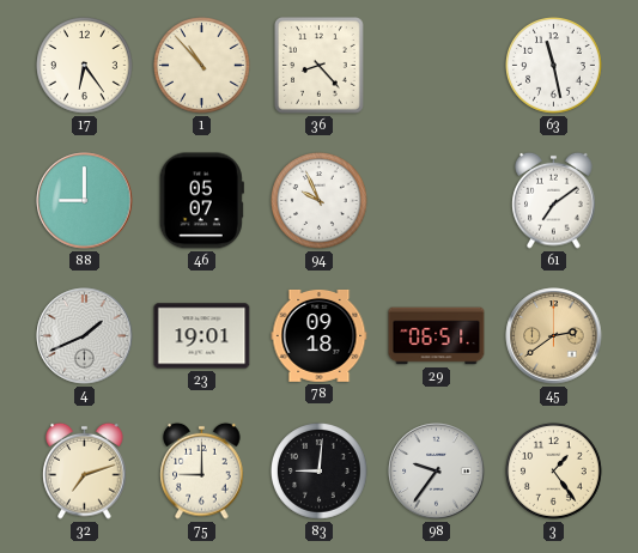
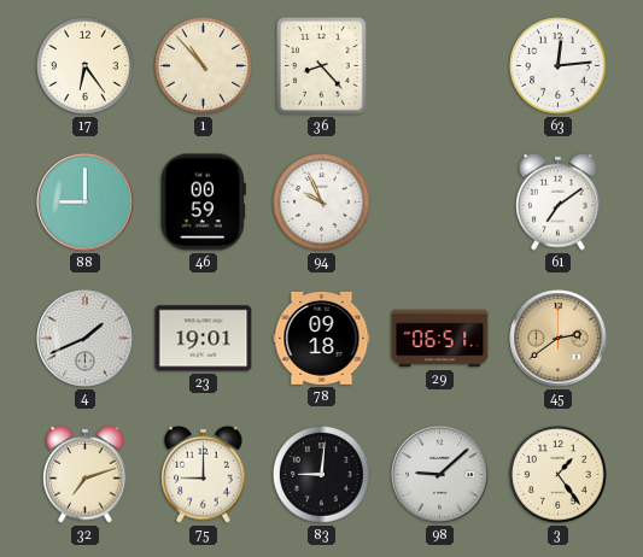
63: 11:28 -> 12:14
46: 05:07 -> 00:59
98: 9:36 -> 9:08
